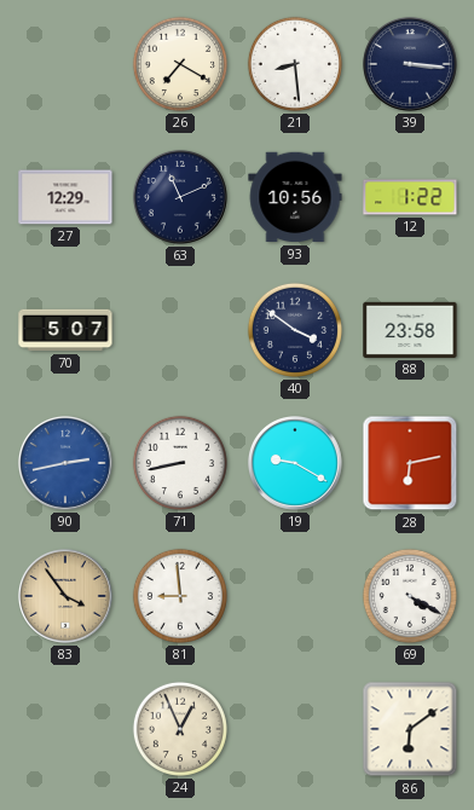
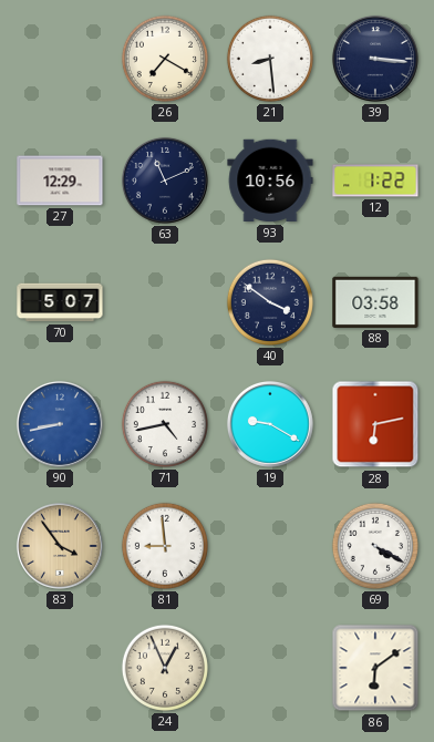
88: 23:58 -> 03:58
90: 2:43 -> 8:43
71: 8:43 -> 4:43
